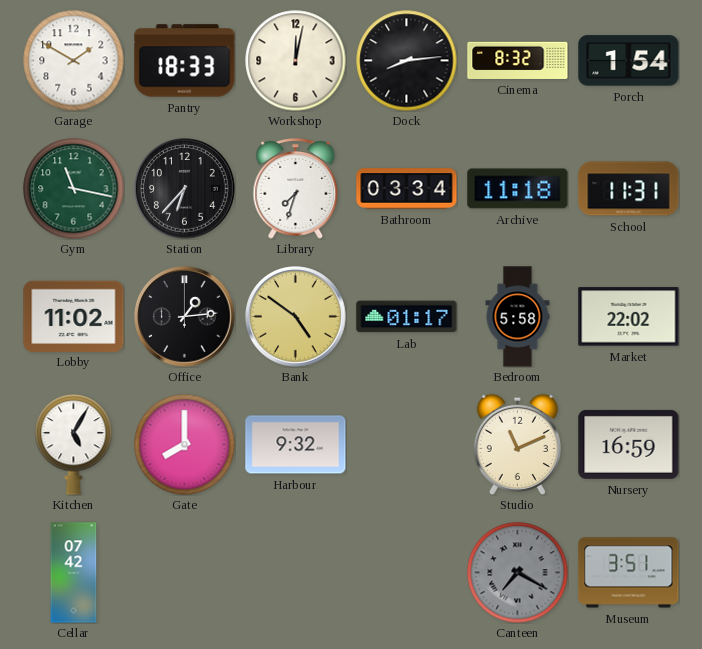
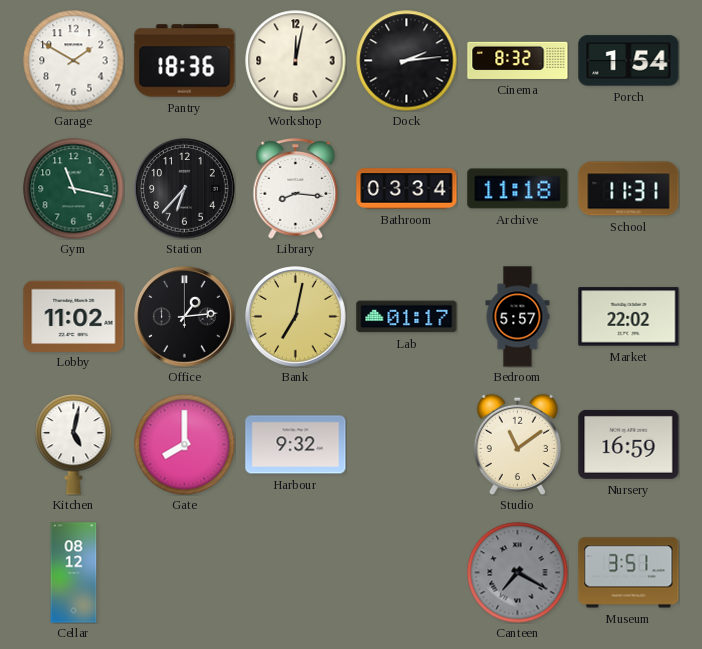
Pantry: 18:33 -> 18:36
Dock: 8:14 -> 2:14
Library: 7:33 -> 8:16
Bank: 4:51 -> 7:02
Bedroom: 5:58 -> 5:57
Kitchen: 5:05 -> 5:02
Studio: 11:11 -> 11:09
Cellar: 07:42 -> 08:12
